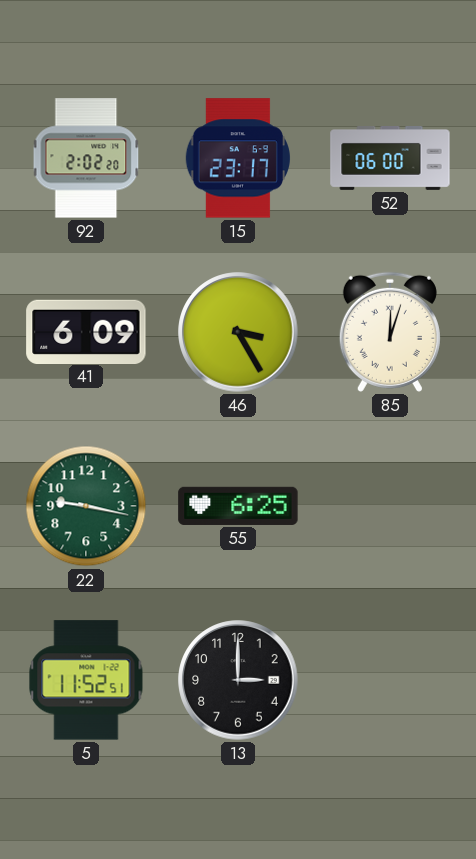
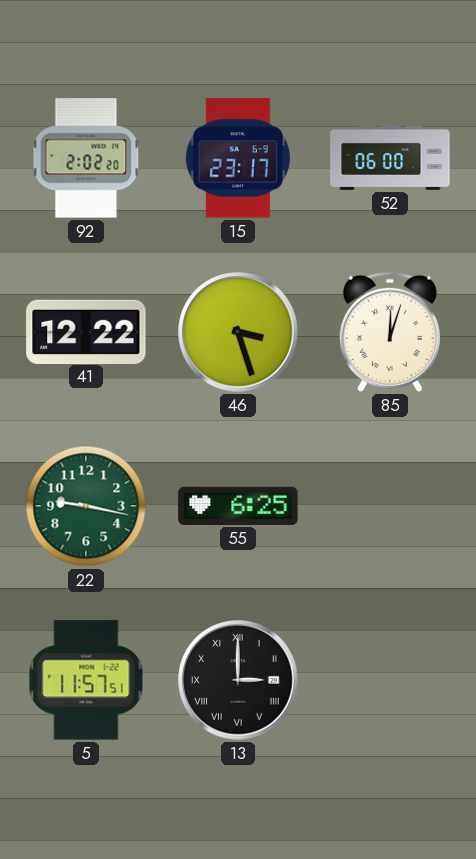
41: 6:09 -> 12:22
46: 3:25 -> 3:27
5: 11:52 -> 11:57
13 numerals: Arabic -> Roman
